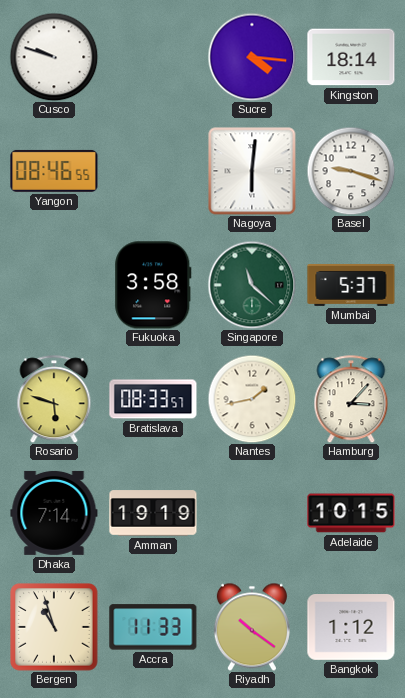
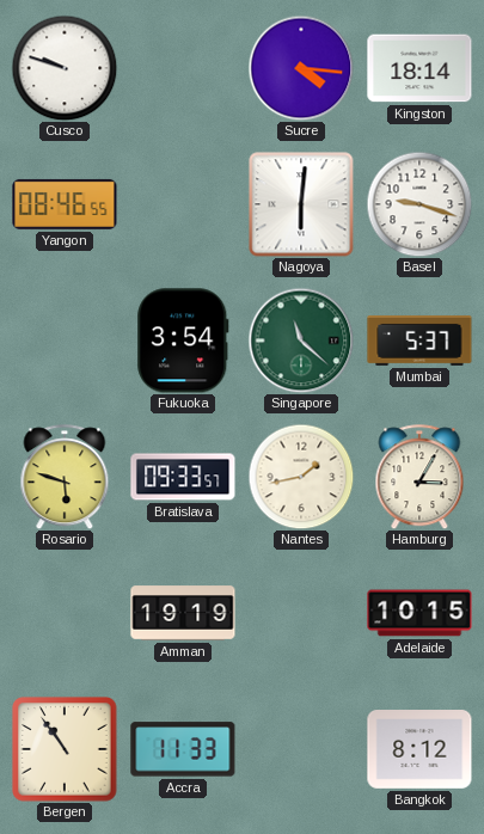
Fukuoka: 3:58 -> 3:54
Bratislava: 08:33 -> 09:33
Hamburg: 3:07 -> 3:05
Dhaka: 7:14 -> none
Bergen: 10:57 -> 10:54
Riyadh: 10:21 -> none
Bangkok: 1:12 -> 8:12
